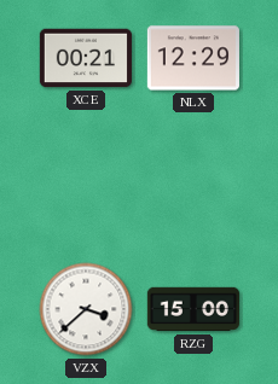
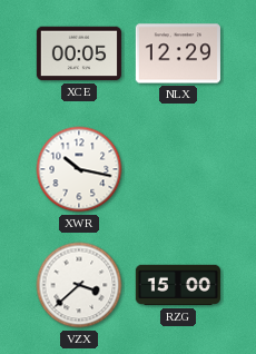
XCE: 00:21 -> 00:05
XWR: none -> 10:17
